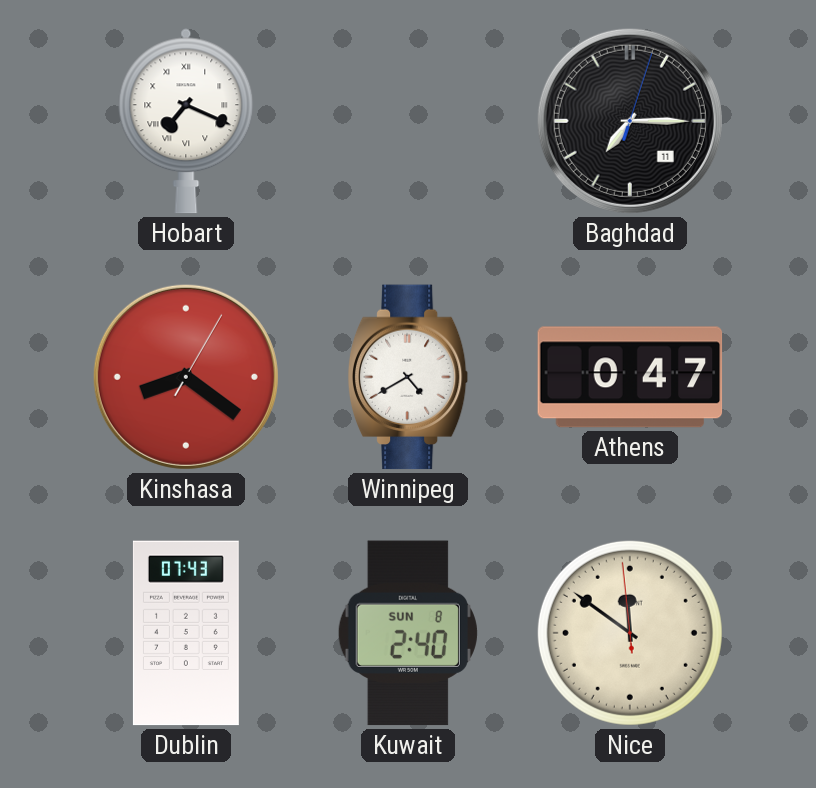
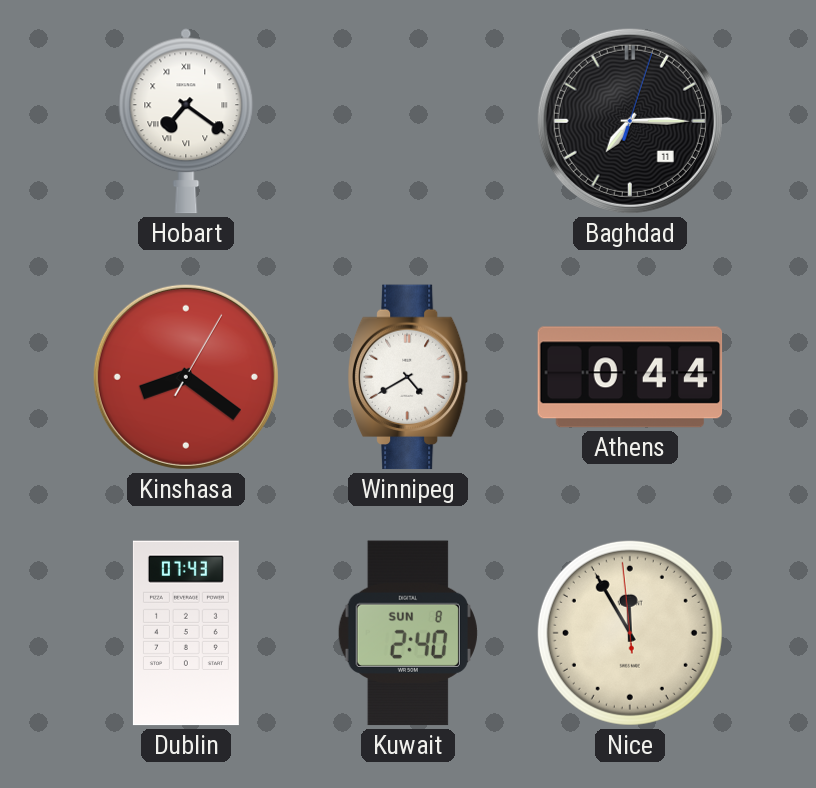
Hobart: 7:19 -> 7:21
Athens: 0:47 -> 0:44
Nice: 11:50 -> 11:54
